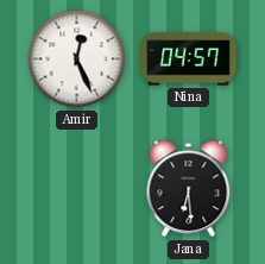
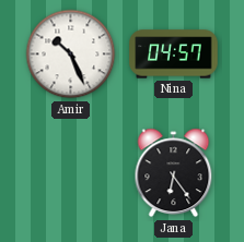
Amir: 12:26 -> 10:26
Jana: 6:29 -> 6:24
